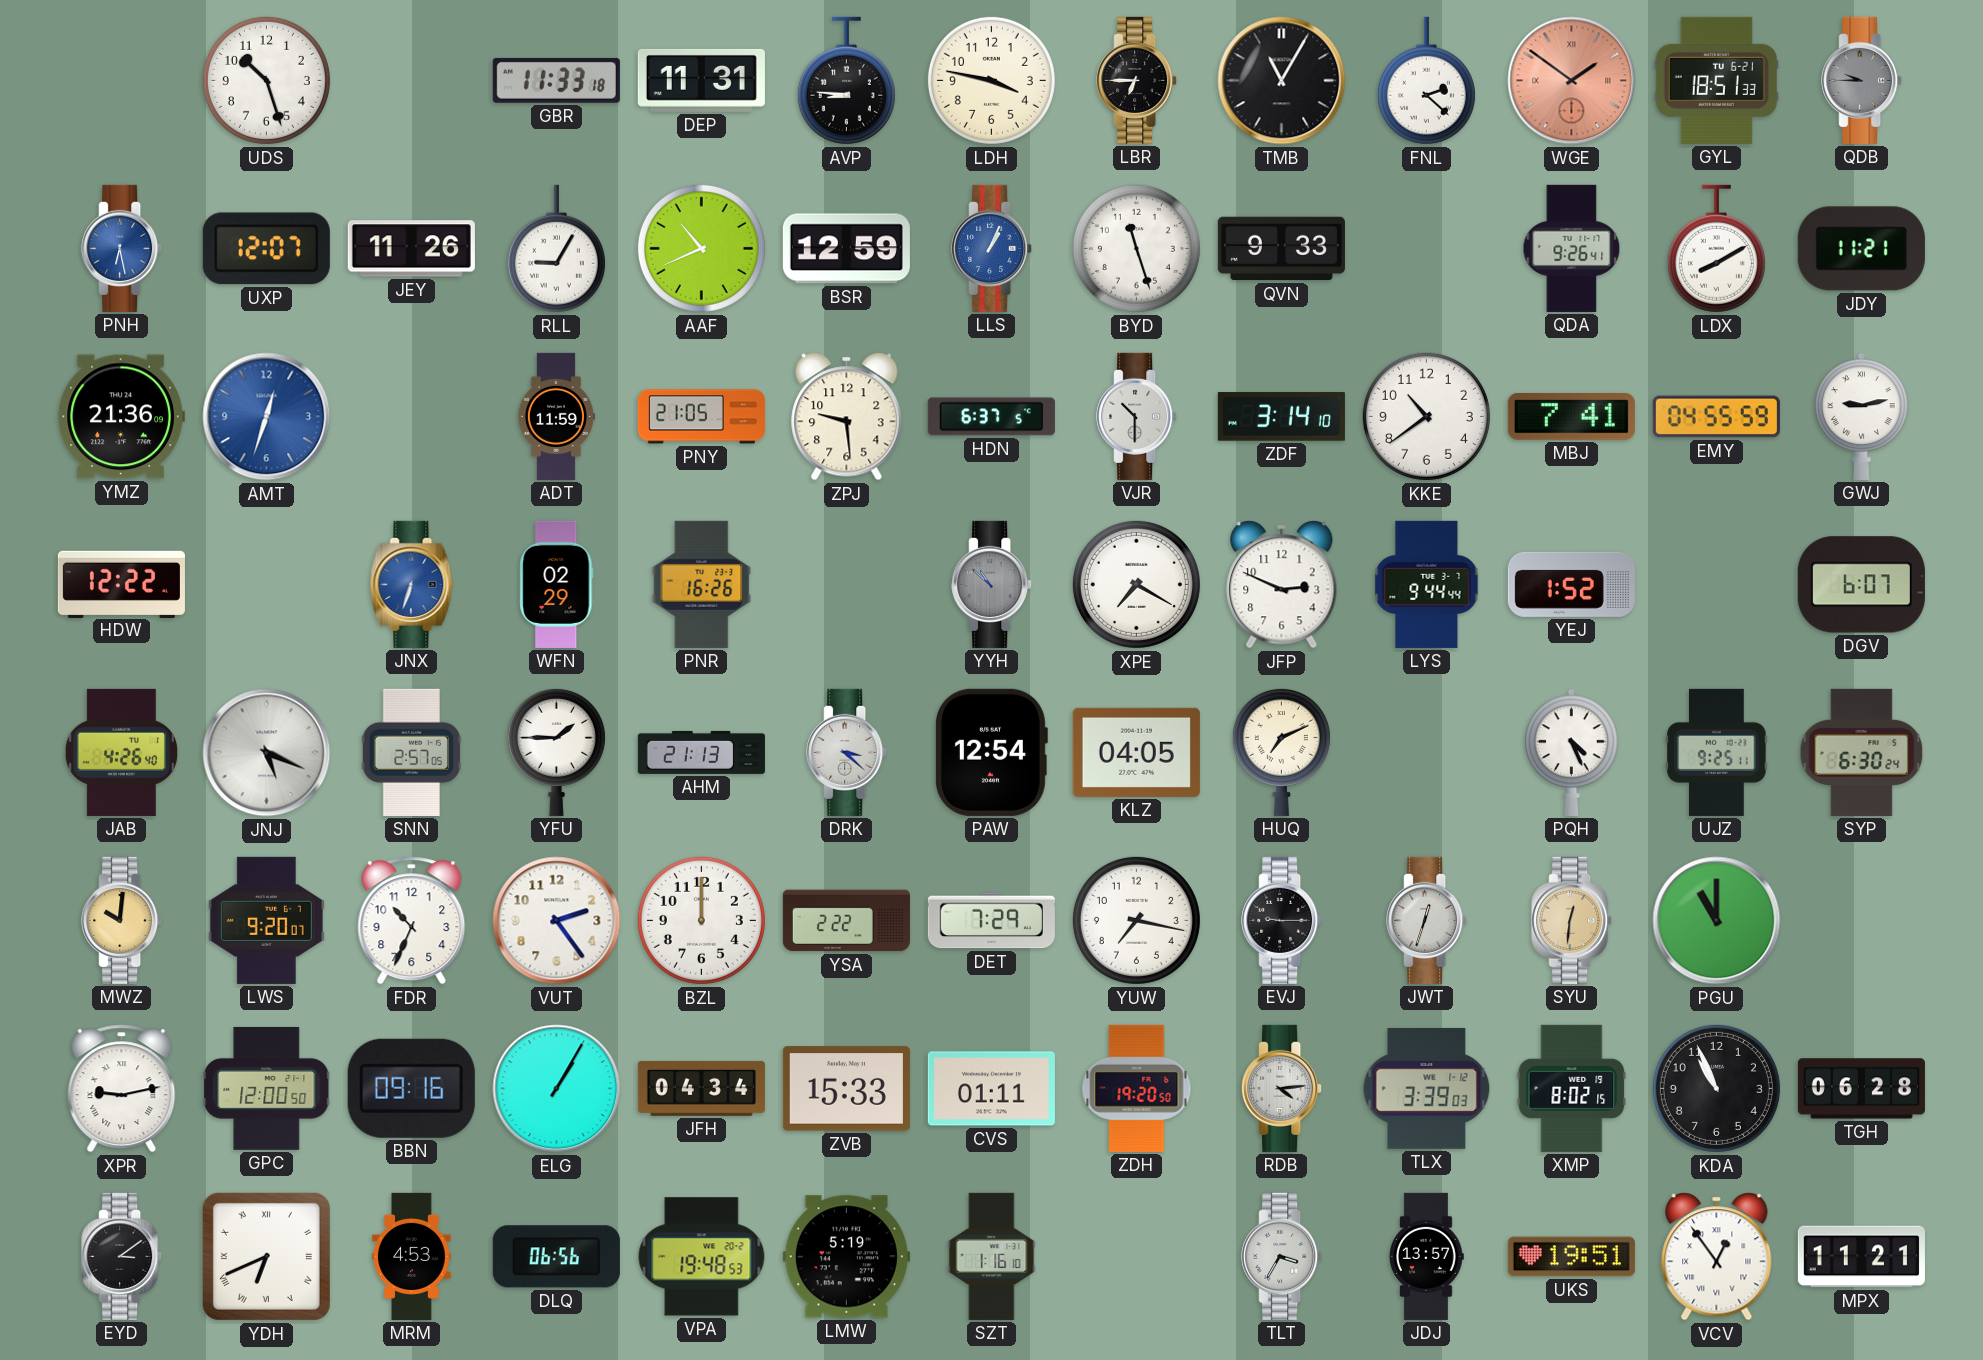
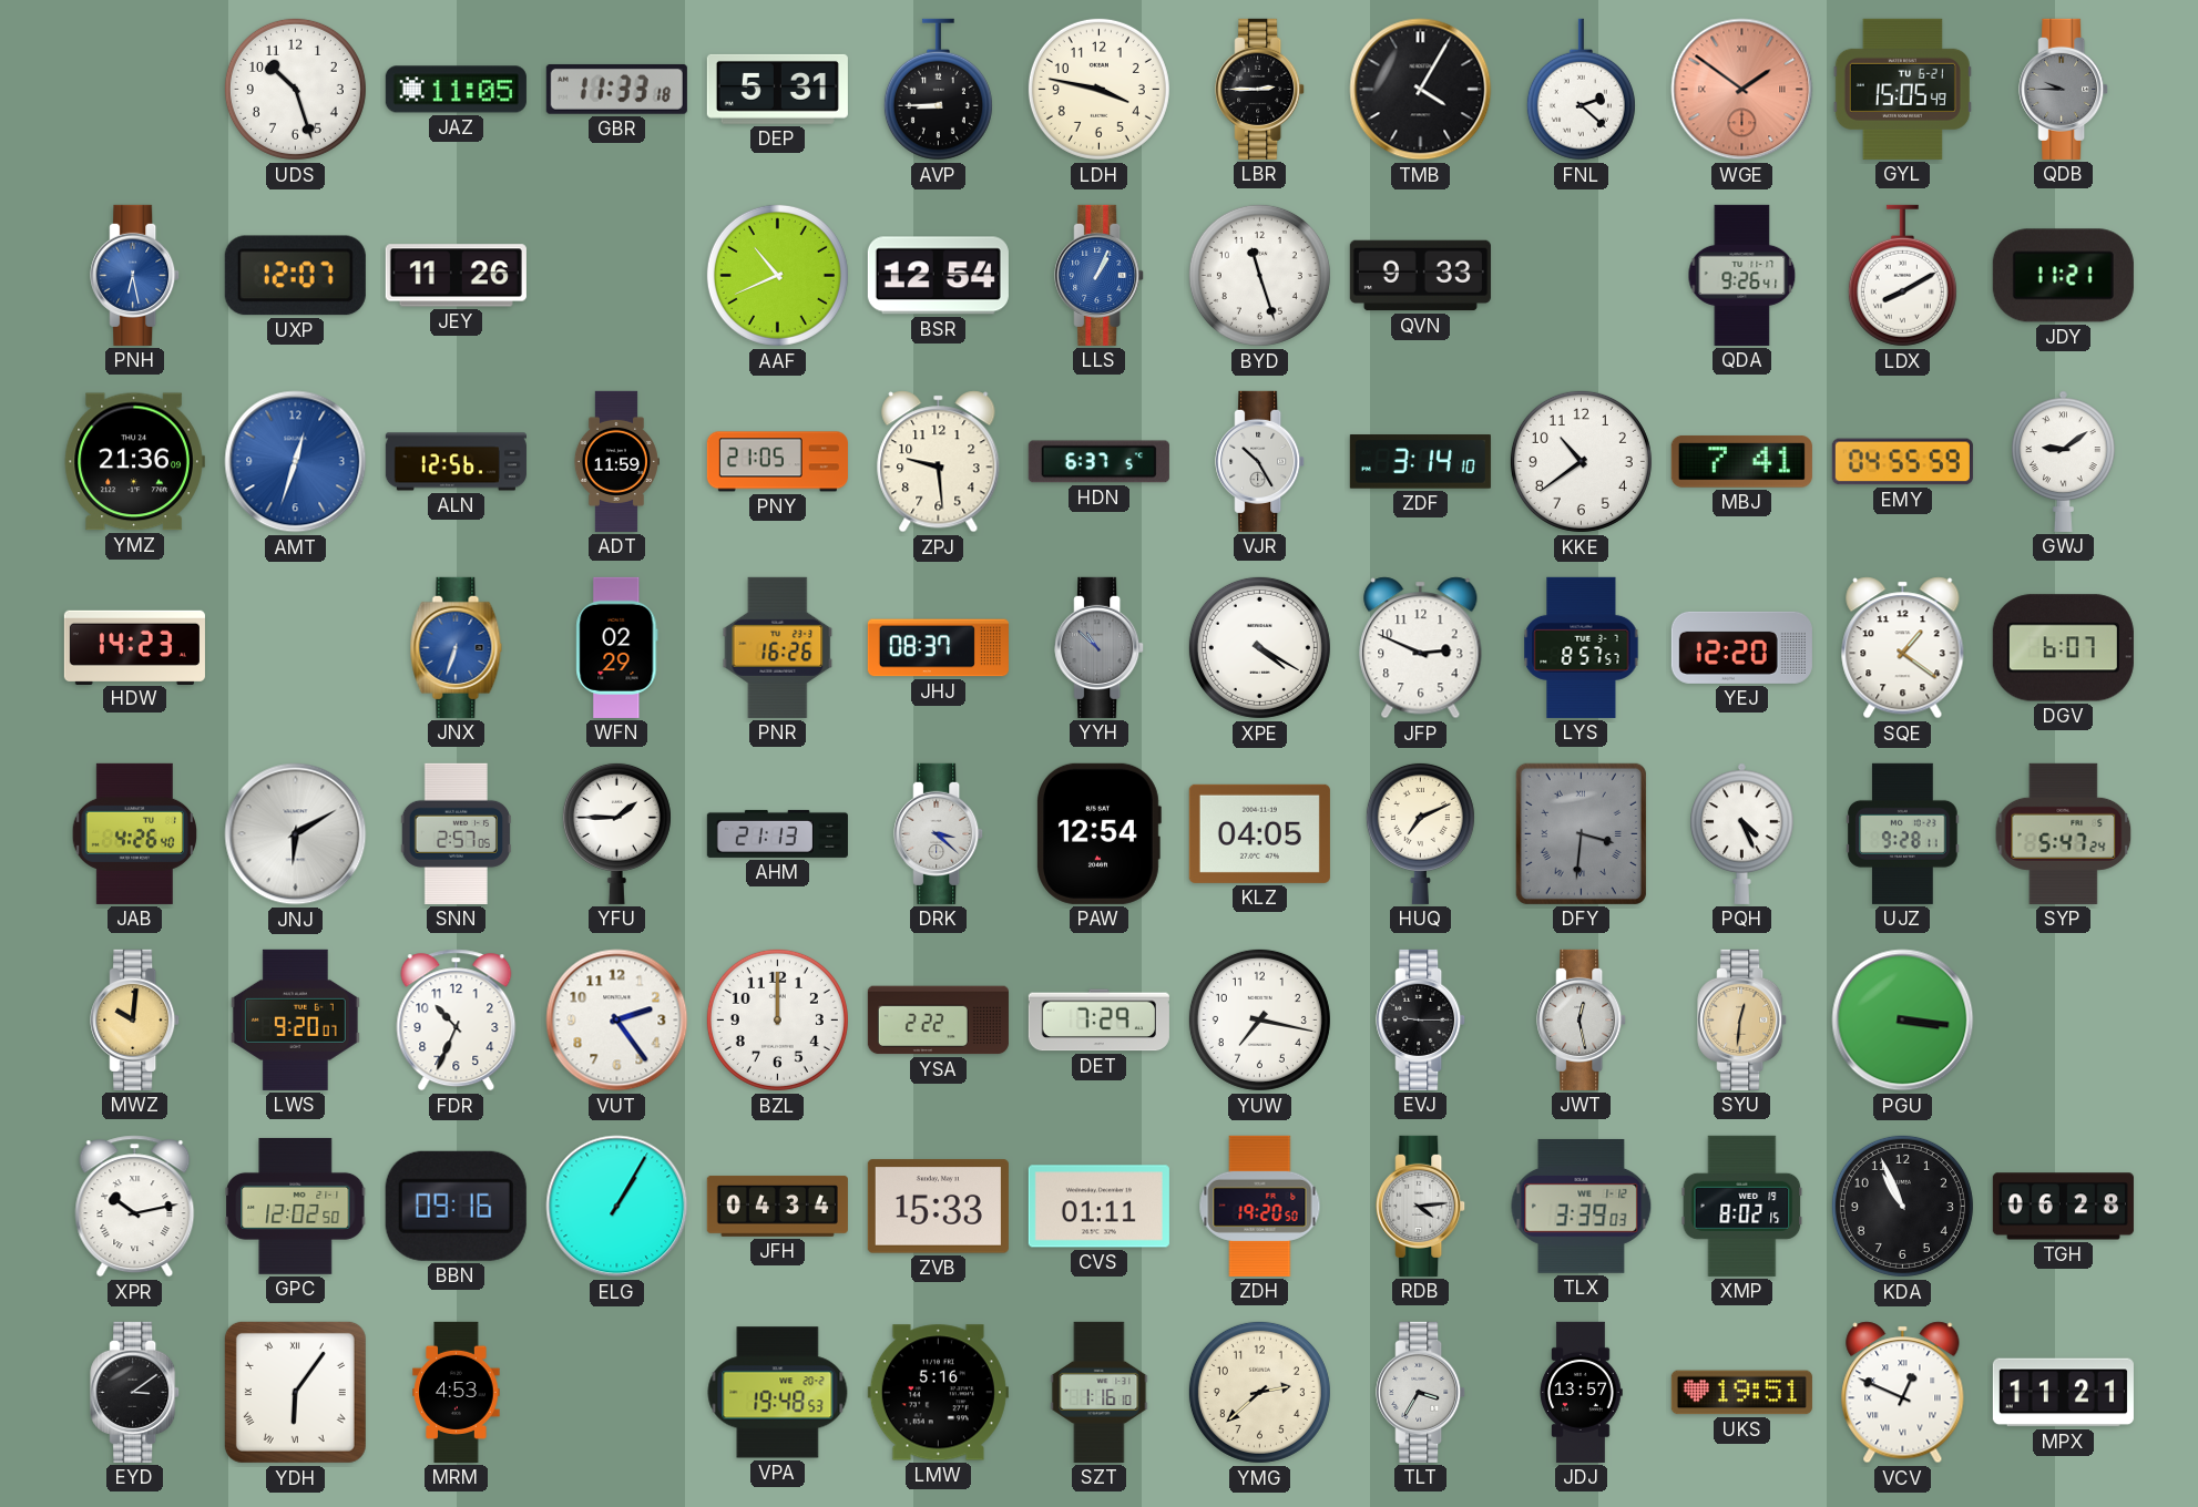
JAZ: none -> 11:05
DEP: 11:31 -> 5:31
AVP: 8:46 -> 8:45
LBR: 6:45 -> 2:45
TMB: 11:05 -> 4:05
GYL: 18:51 -> 15:05
RLL: 9:05 -> none
BSR: 12:59 -> 12:54
ALN: none -> 12:56
VJR: 10:30 -> 10:25
GWJ: 9:13 -> 9:09
HDW: 12:22 -> 14:23
JHJ: none -> 08:37
XPE: 7:20 -> 4:20
LYS: 9:44 -> 8:57
YEJ: 1:52 -> 12:20
SQE: none -> 1:21
JNJ: 5:19 -> 6:10
DFY: none -> 3:31
UJZ: 9:25 -> 9:28
SYP: 6:30 -> 5:47
JWT: 12:33 -> 12:28
PGU: 11:00 -> 3:16
XPR: 9:13 -> 10:13
GPC: 12:00 -> 12:02
YDH: 6:41 -> 6:06
DLQ: 06:56 -> none
LMW: 5:19 -> 5:16
YMG: none -> 2:38
VCV: 12:54 -> 12:49
